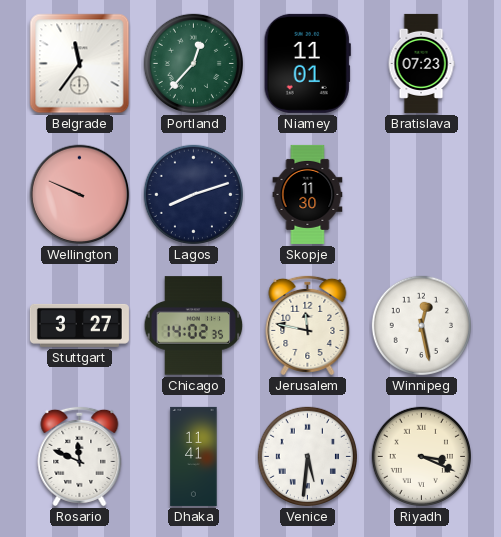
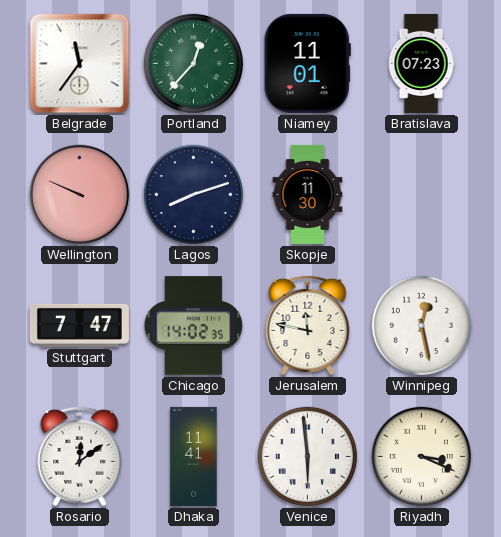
Stuttgart: 3:27 -> 7:47
Rosario: 11:49 -> 12:09
Venice: 5:31 -> 5:59
